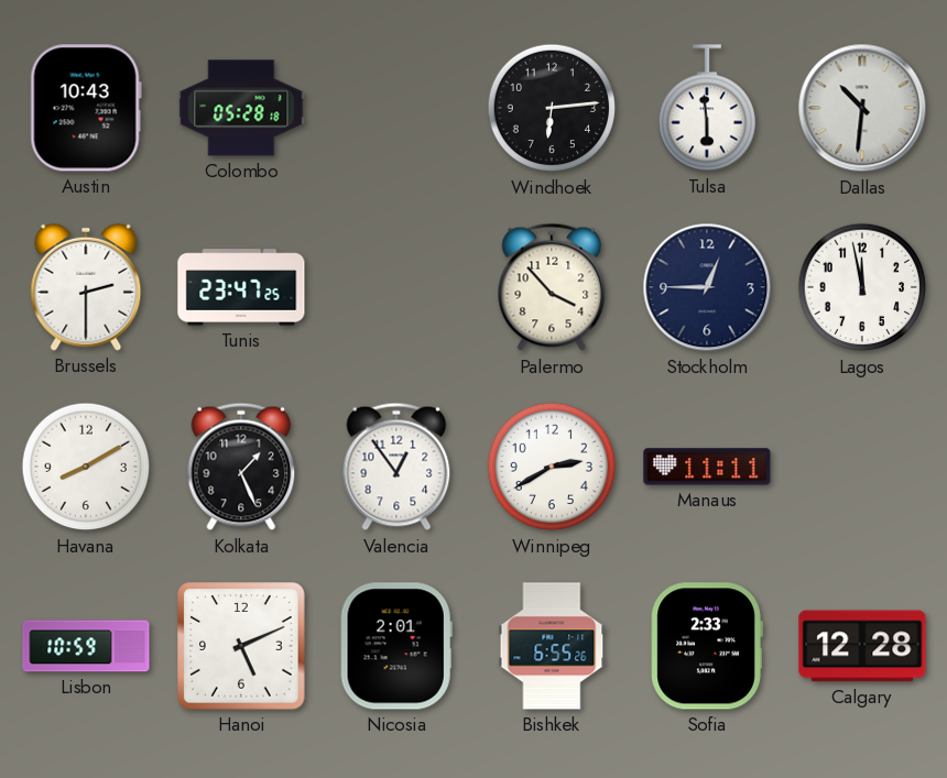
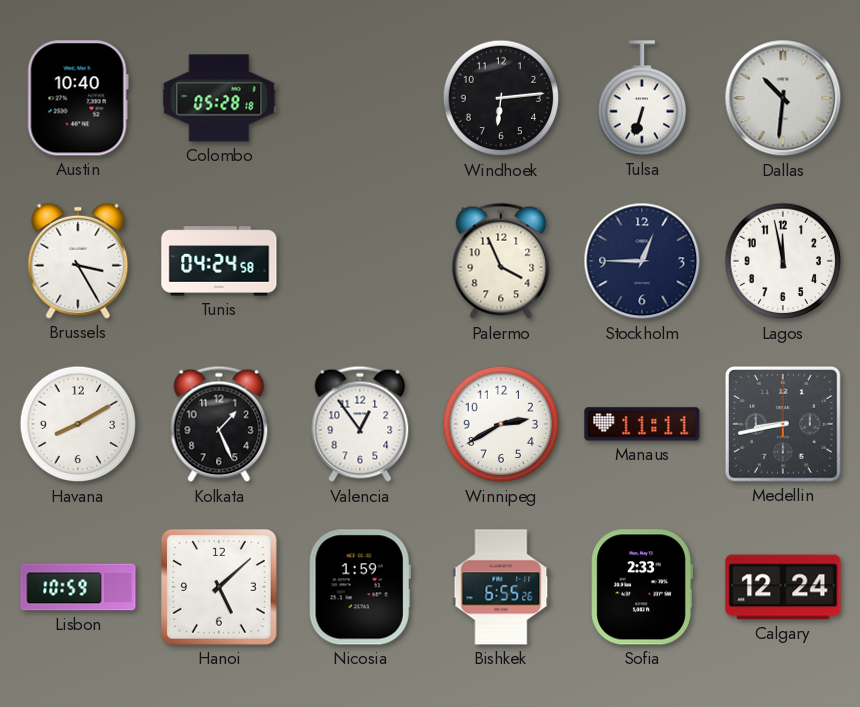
Austin: 10:43 -> 10:40
Tulsa: 5:59 -> 6:33
Brussels: 2:30 -> 3:25
Tunis: 23:47 -> 04:24
Palermo: 3:53 -> 3:56
Medellin: none -> 8:43
Hanoi: 5:11 -> 5:08
Nicosia: 2:01 -> 1:59
Calgary: 12:28 -> 12:24
